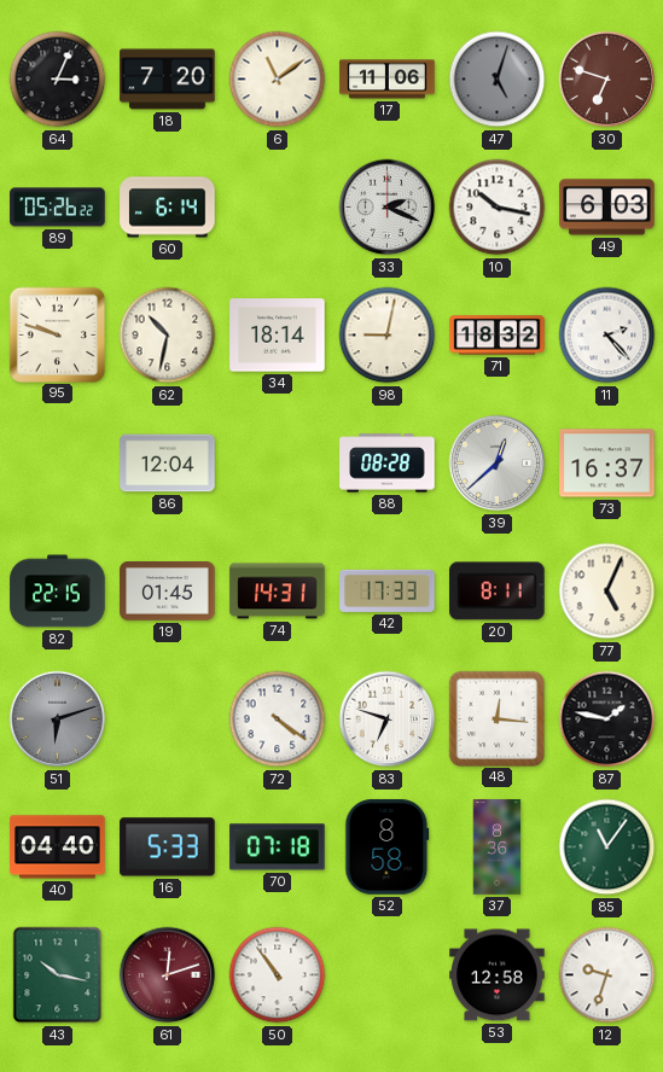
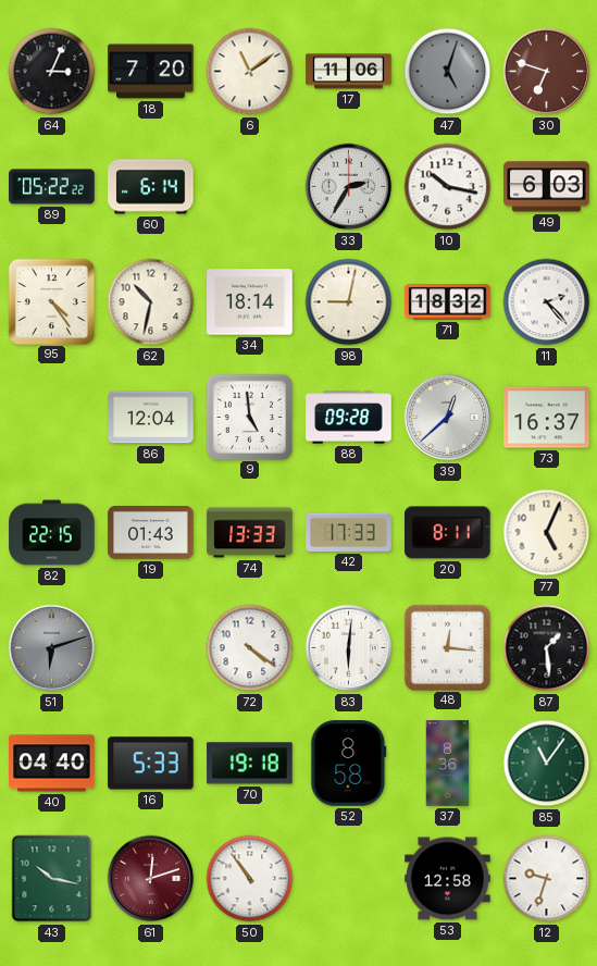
89: 05:26 -> 05:22
33: 2:19 -> 2:35
95: 9:48 -> 4:24
9: none -> 4:59
88: 08:28 -> 09:28
19: 01:45 -> 01:43
74: 14:31 -> 13:33
83: 6:48 -> 6:01
87: 1:47 -> 1:29
70: 07:18 -> 19:18
